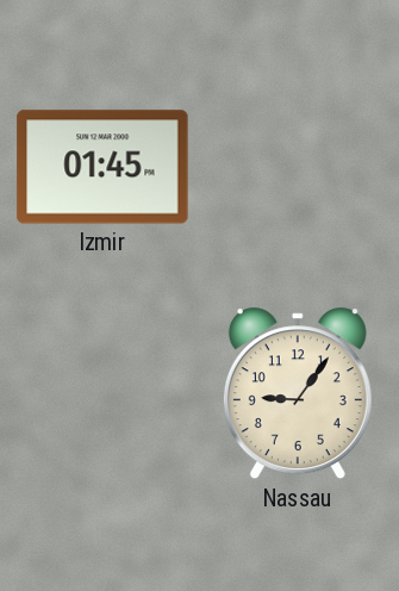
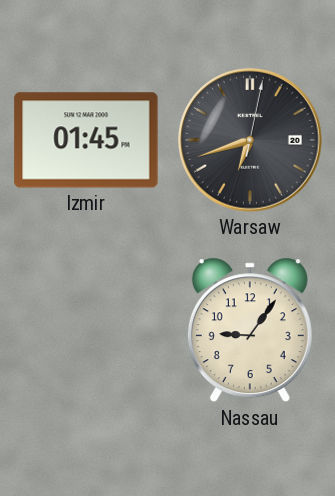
Warsaw: none -> 6:42
